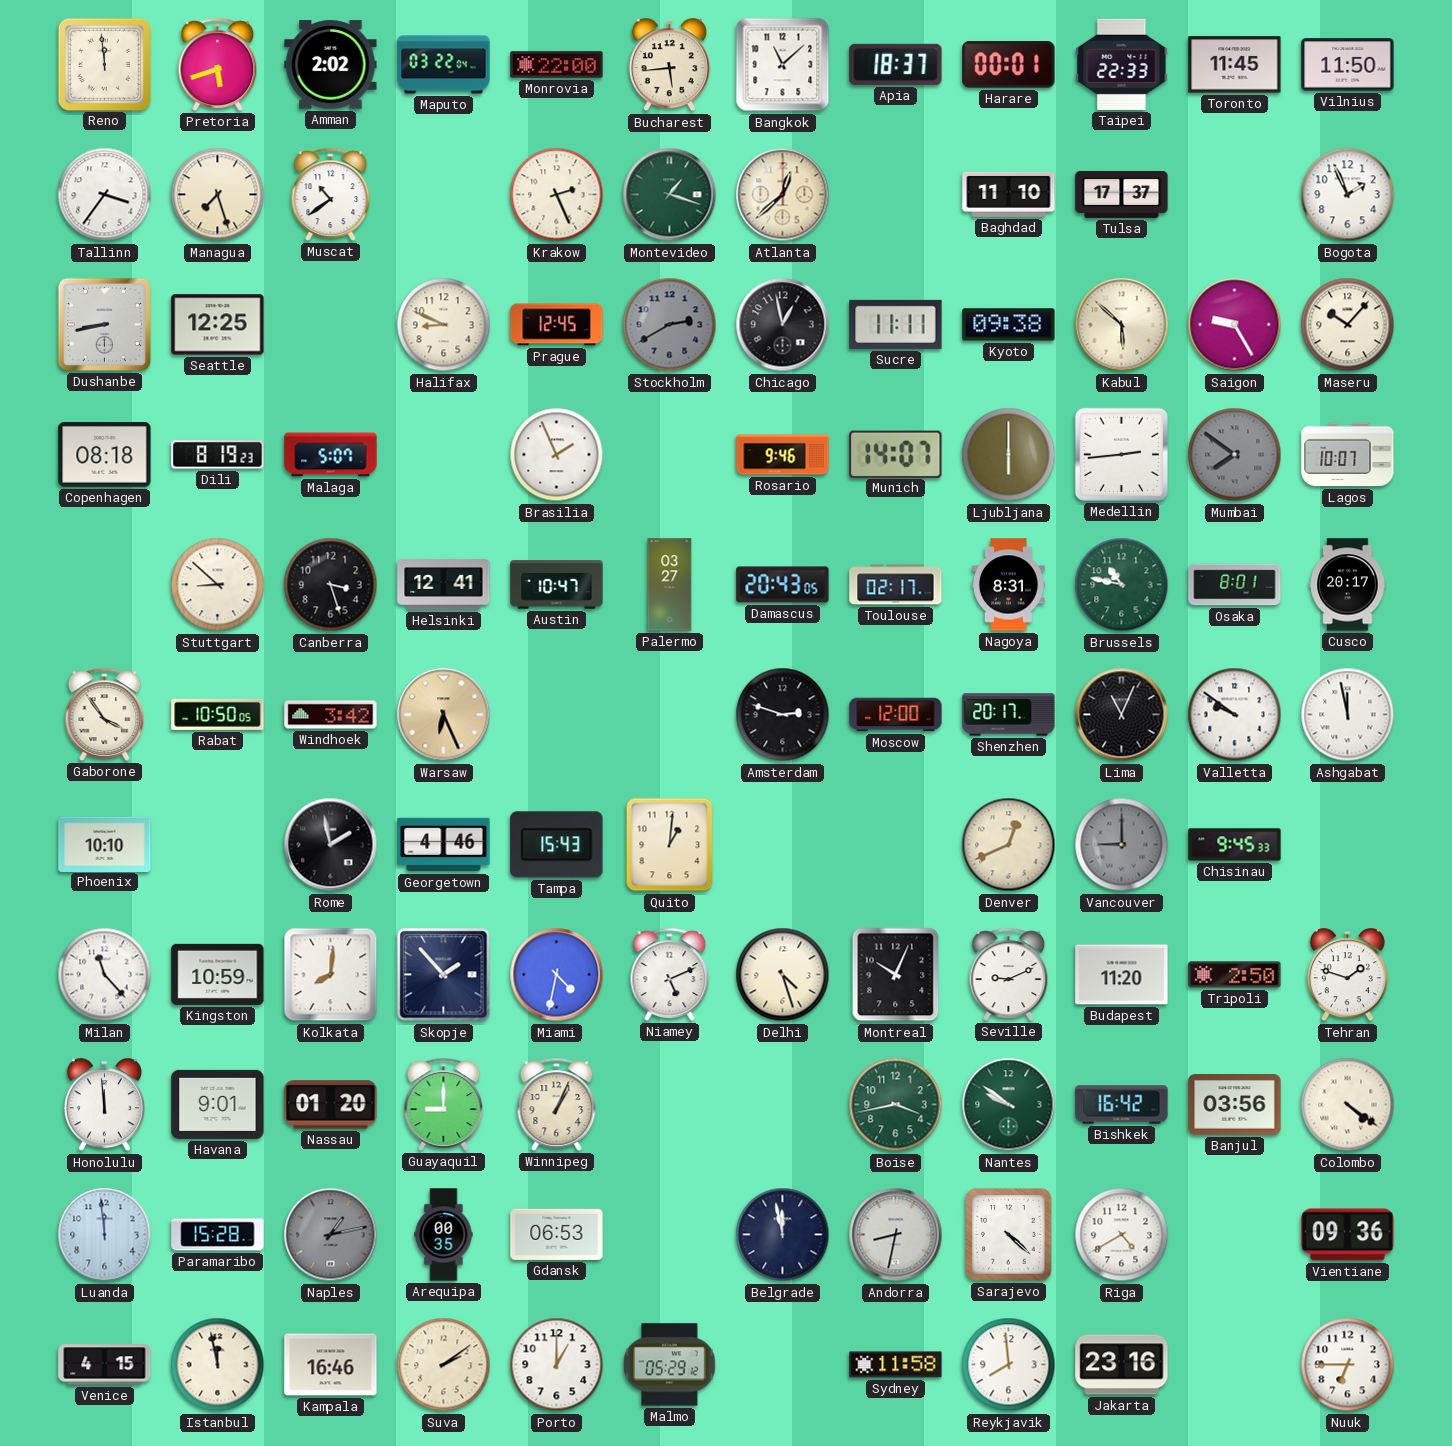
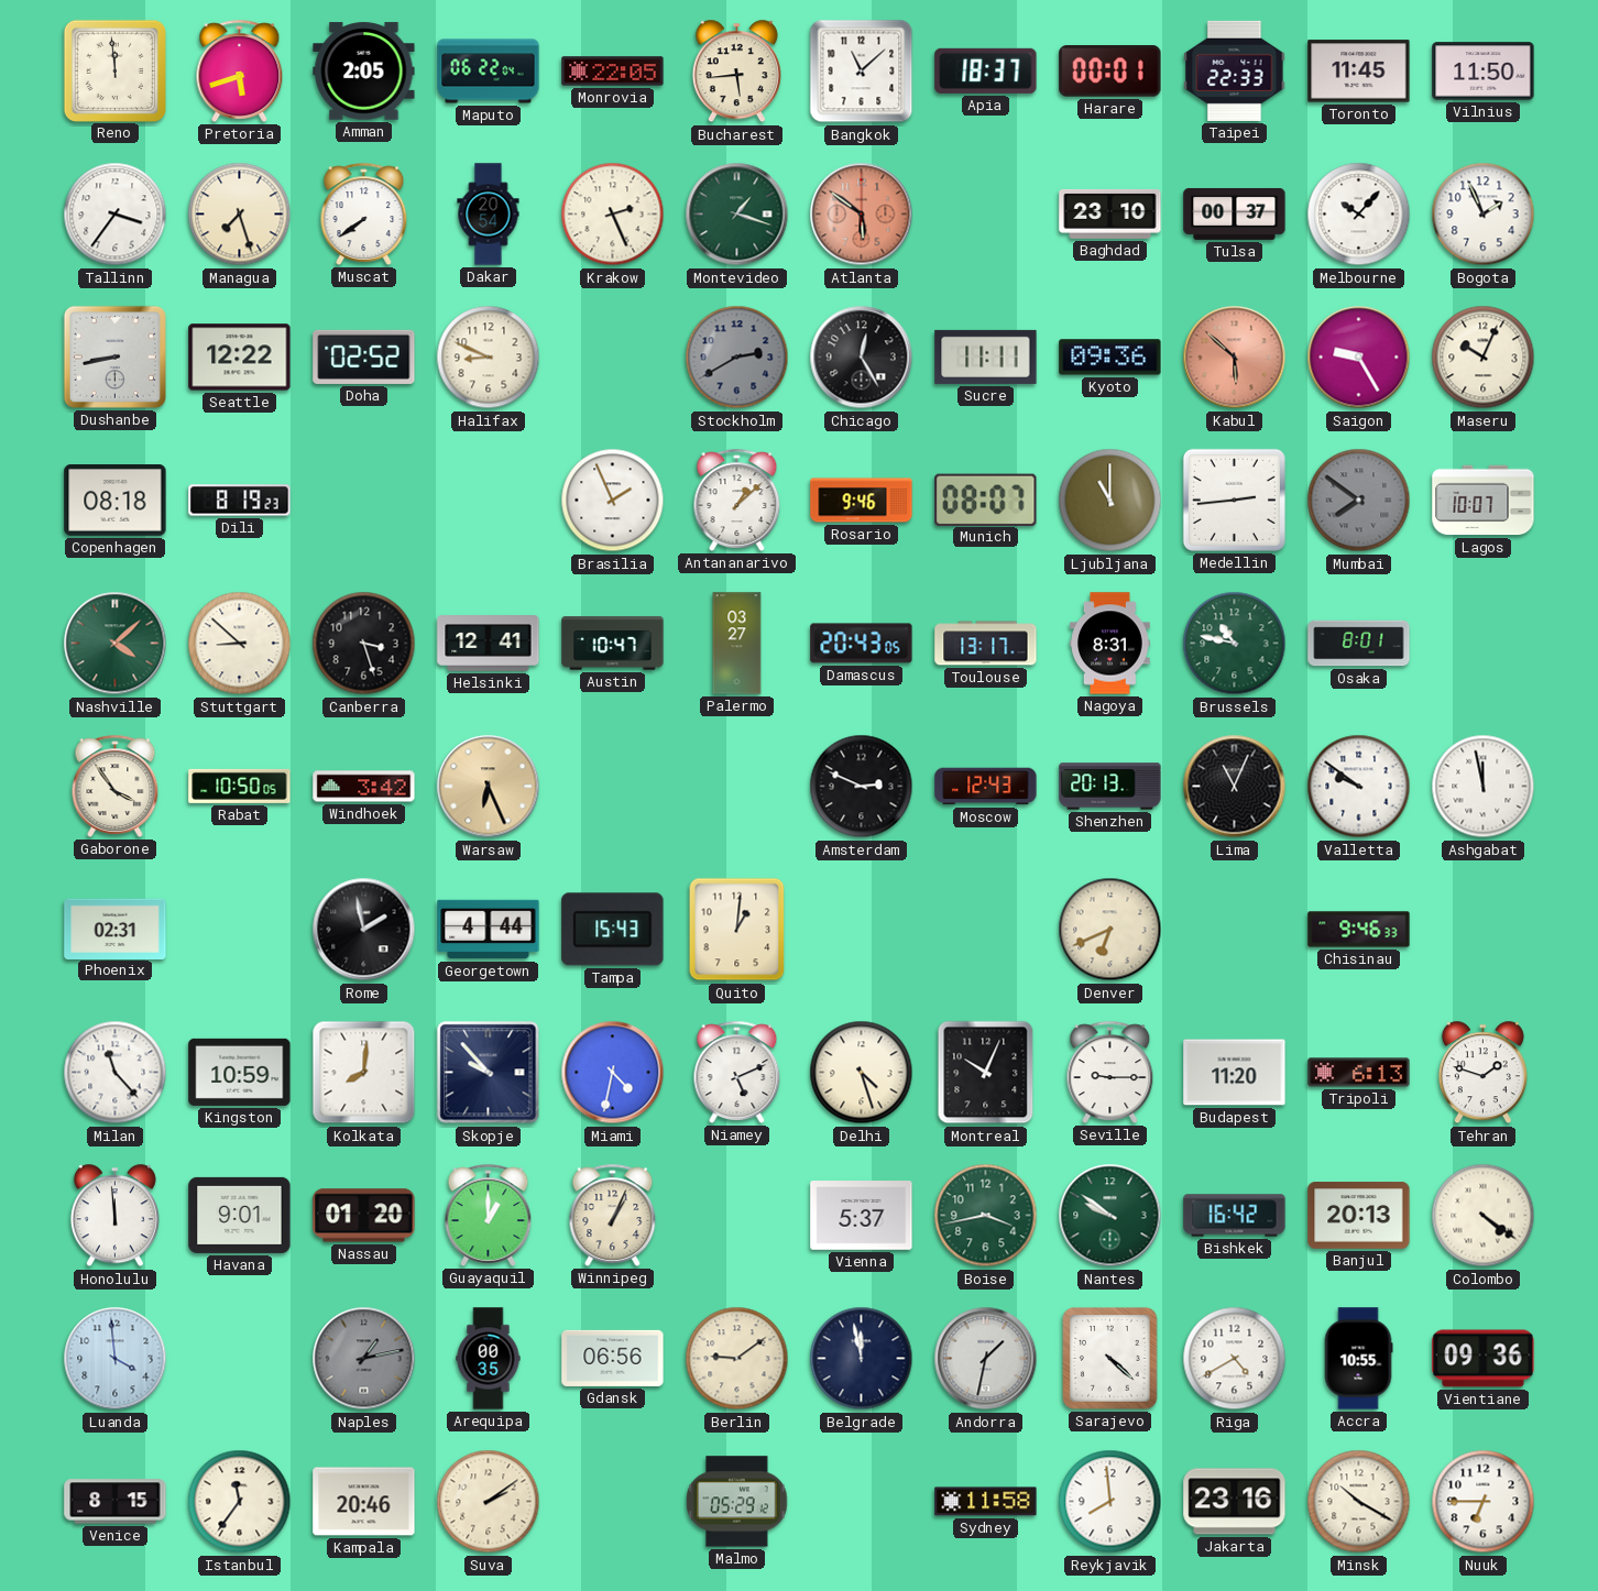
Amman: 2:02 -> 2:05
Maputo: 03:22 -> 06:22
Monrovia: 22:00 -> 22:05
Muscat: 10:39 -> 7:39
Dakar: none -> 20:54
Atlanta: 12:38 -> 5:51
Atlanta dial: cream -> salmon
Baghdad: 11:10 -> 23:10
Tulsa: 17:37 -> 00:37
Melbourne: none -> 10:07
Seattle: 12:25 -> 12:22
Doha: none -> 02:52
Prague: 12:45 -> none
Chicago: 12:58 -> 12:25
Kyoto: 09:38 -> 09:36
Kabul dial: cream -> salmon
Maseru: 10:07 -> 10:04
Malaga: 5:07 -> none
Antananarivo: none -> 1:08
Munich: 14:07 -> 08:07
Ljubljana: 6:00 -> 11:00
Nashville: none -> 4:08
Toulouse: 02:17 -> 13:17
Cusco: 20:17 -> none
Amsterdam: 2:48 -> 2:49
Moscow: 12:00 -> 12:43
Shenzhen: 20:17 -> 20:13
Phoenix: 10:10 -> 02:31
Georgetown: 4:46 -> 4:44
Denver: 12:41 -> 6:41
Vancouver: 9:00 -> none
Chisinau: 9:45 -> 9:46
Skopje: 1:53 -> 9:53
Seville: 9:11 -> 9:15
Tripoli: 2:50 -> 6:13
Guayaquil: 9:00 -> 1:00
Vienna: none -> 5:37
Banjul: 03:56 -> 20:13
Luanda: 11:59 -> 3:59
Paramaribo: 15:28 -> none
Gdansk: 06:53 -> 06:56
Berlin: none -> 9:09
Andorra: 8:32 -> 1:32
Accra: none -> 10:55
Venice: 4:15 -> 8:15
Istanbul: 11:58 -> 11:36
Kampala: 16:46 -> 20:46
Porto: 1:00 -> none
Minsk: none -> 10:20
